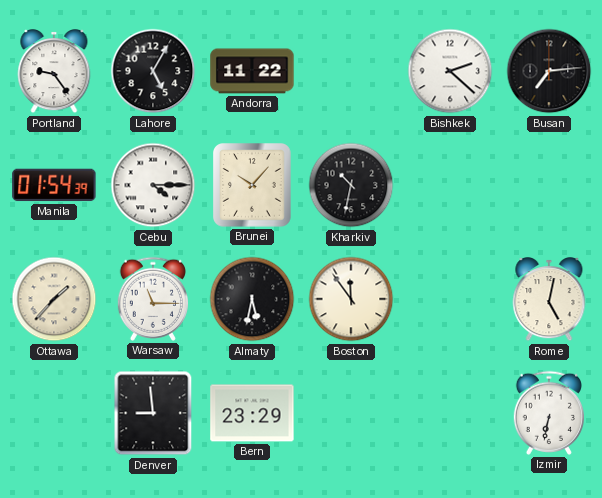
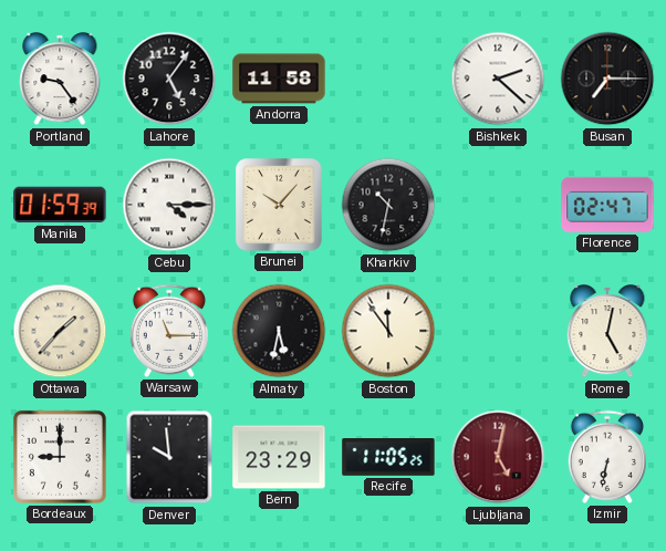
Lahore: 5:05 -> 5:06
Andorra: 11:22 -> 11:58
Busan: 7:14 -> 7:15
Manila: 01:54 -> 01:59
Florence: none -> 02:47
Bordeaux: none -> 9:00
Denver: 8:59 -> 9:59
Recife: none -> 11:05
Ljubljana: none -> 5:02
